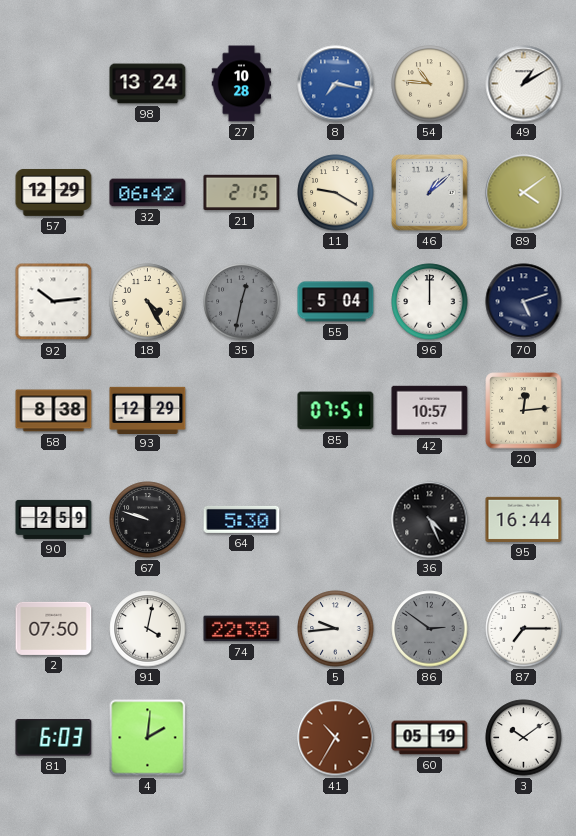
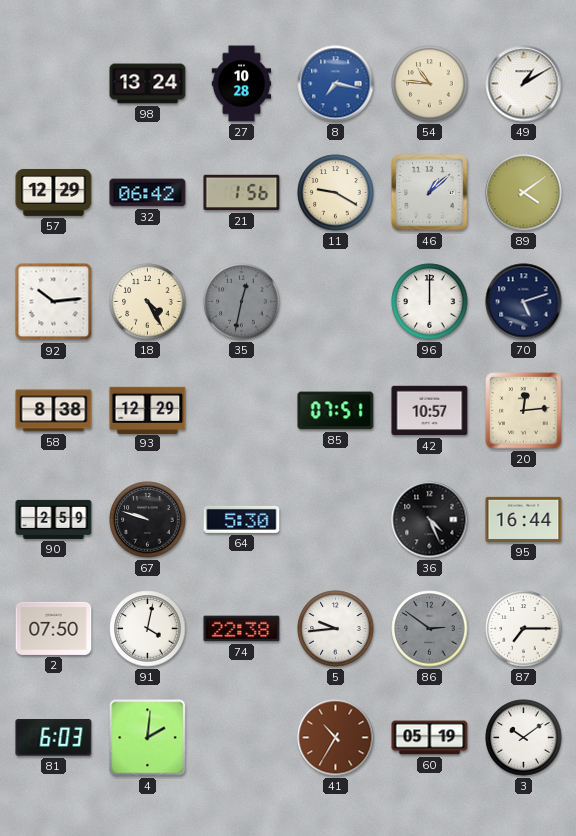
21: 2:15 -> 1:56
55: 5:04 -> none
